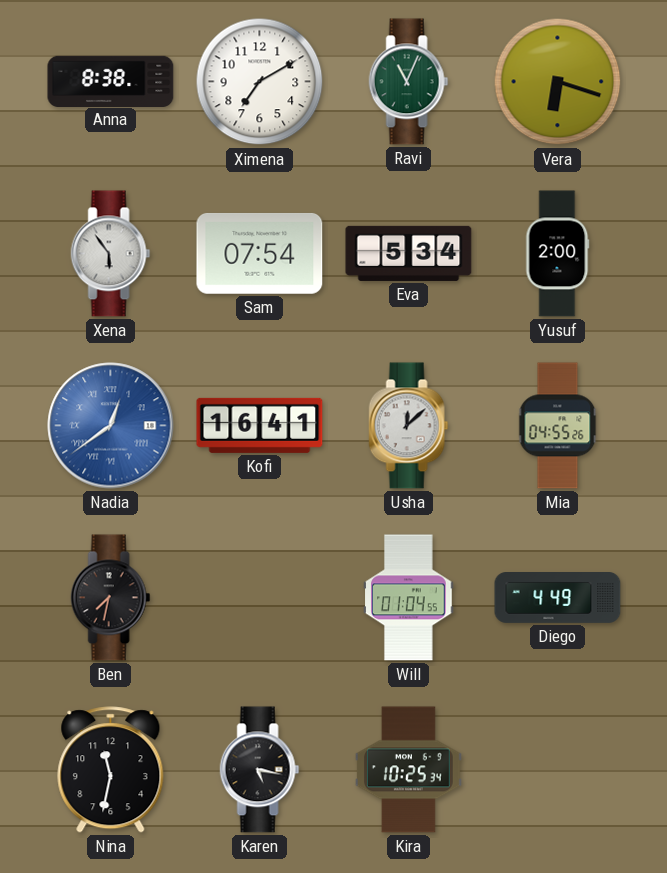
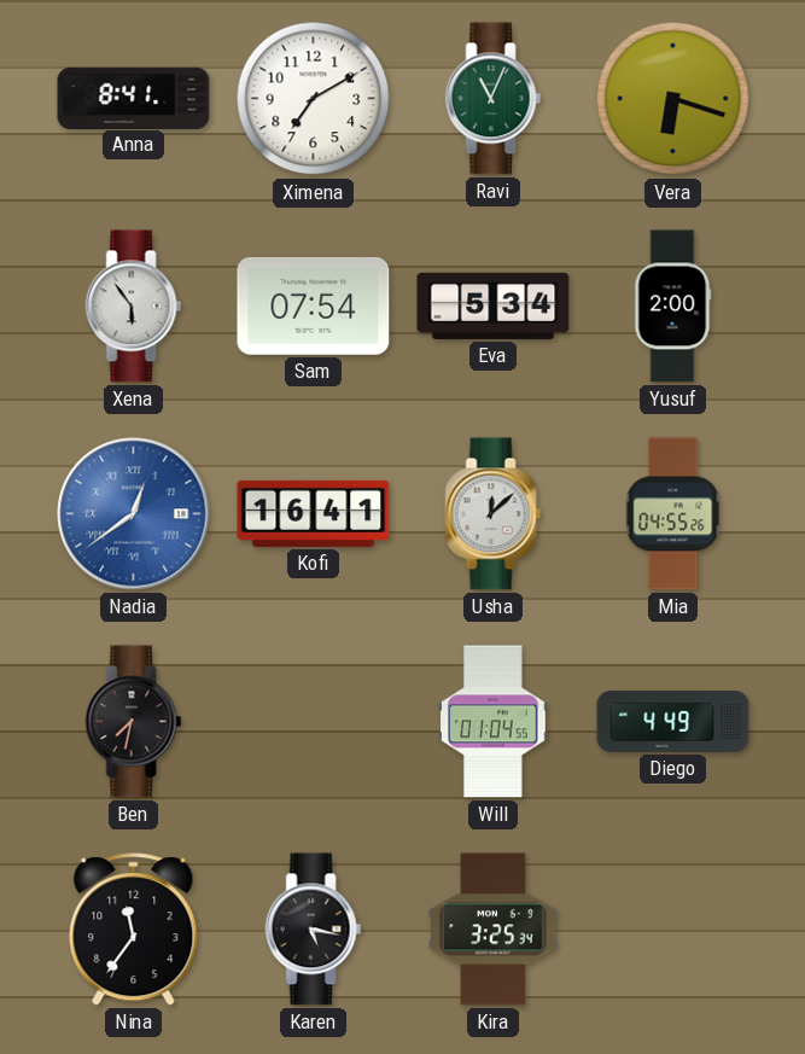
Anna: 8:38 -> 8:41
Nina: 11:32 -> 11:36
Kira: 10:25 -> 3:25
